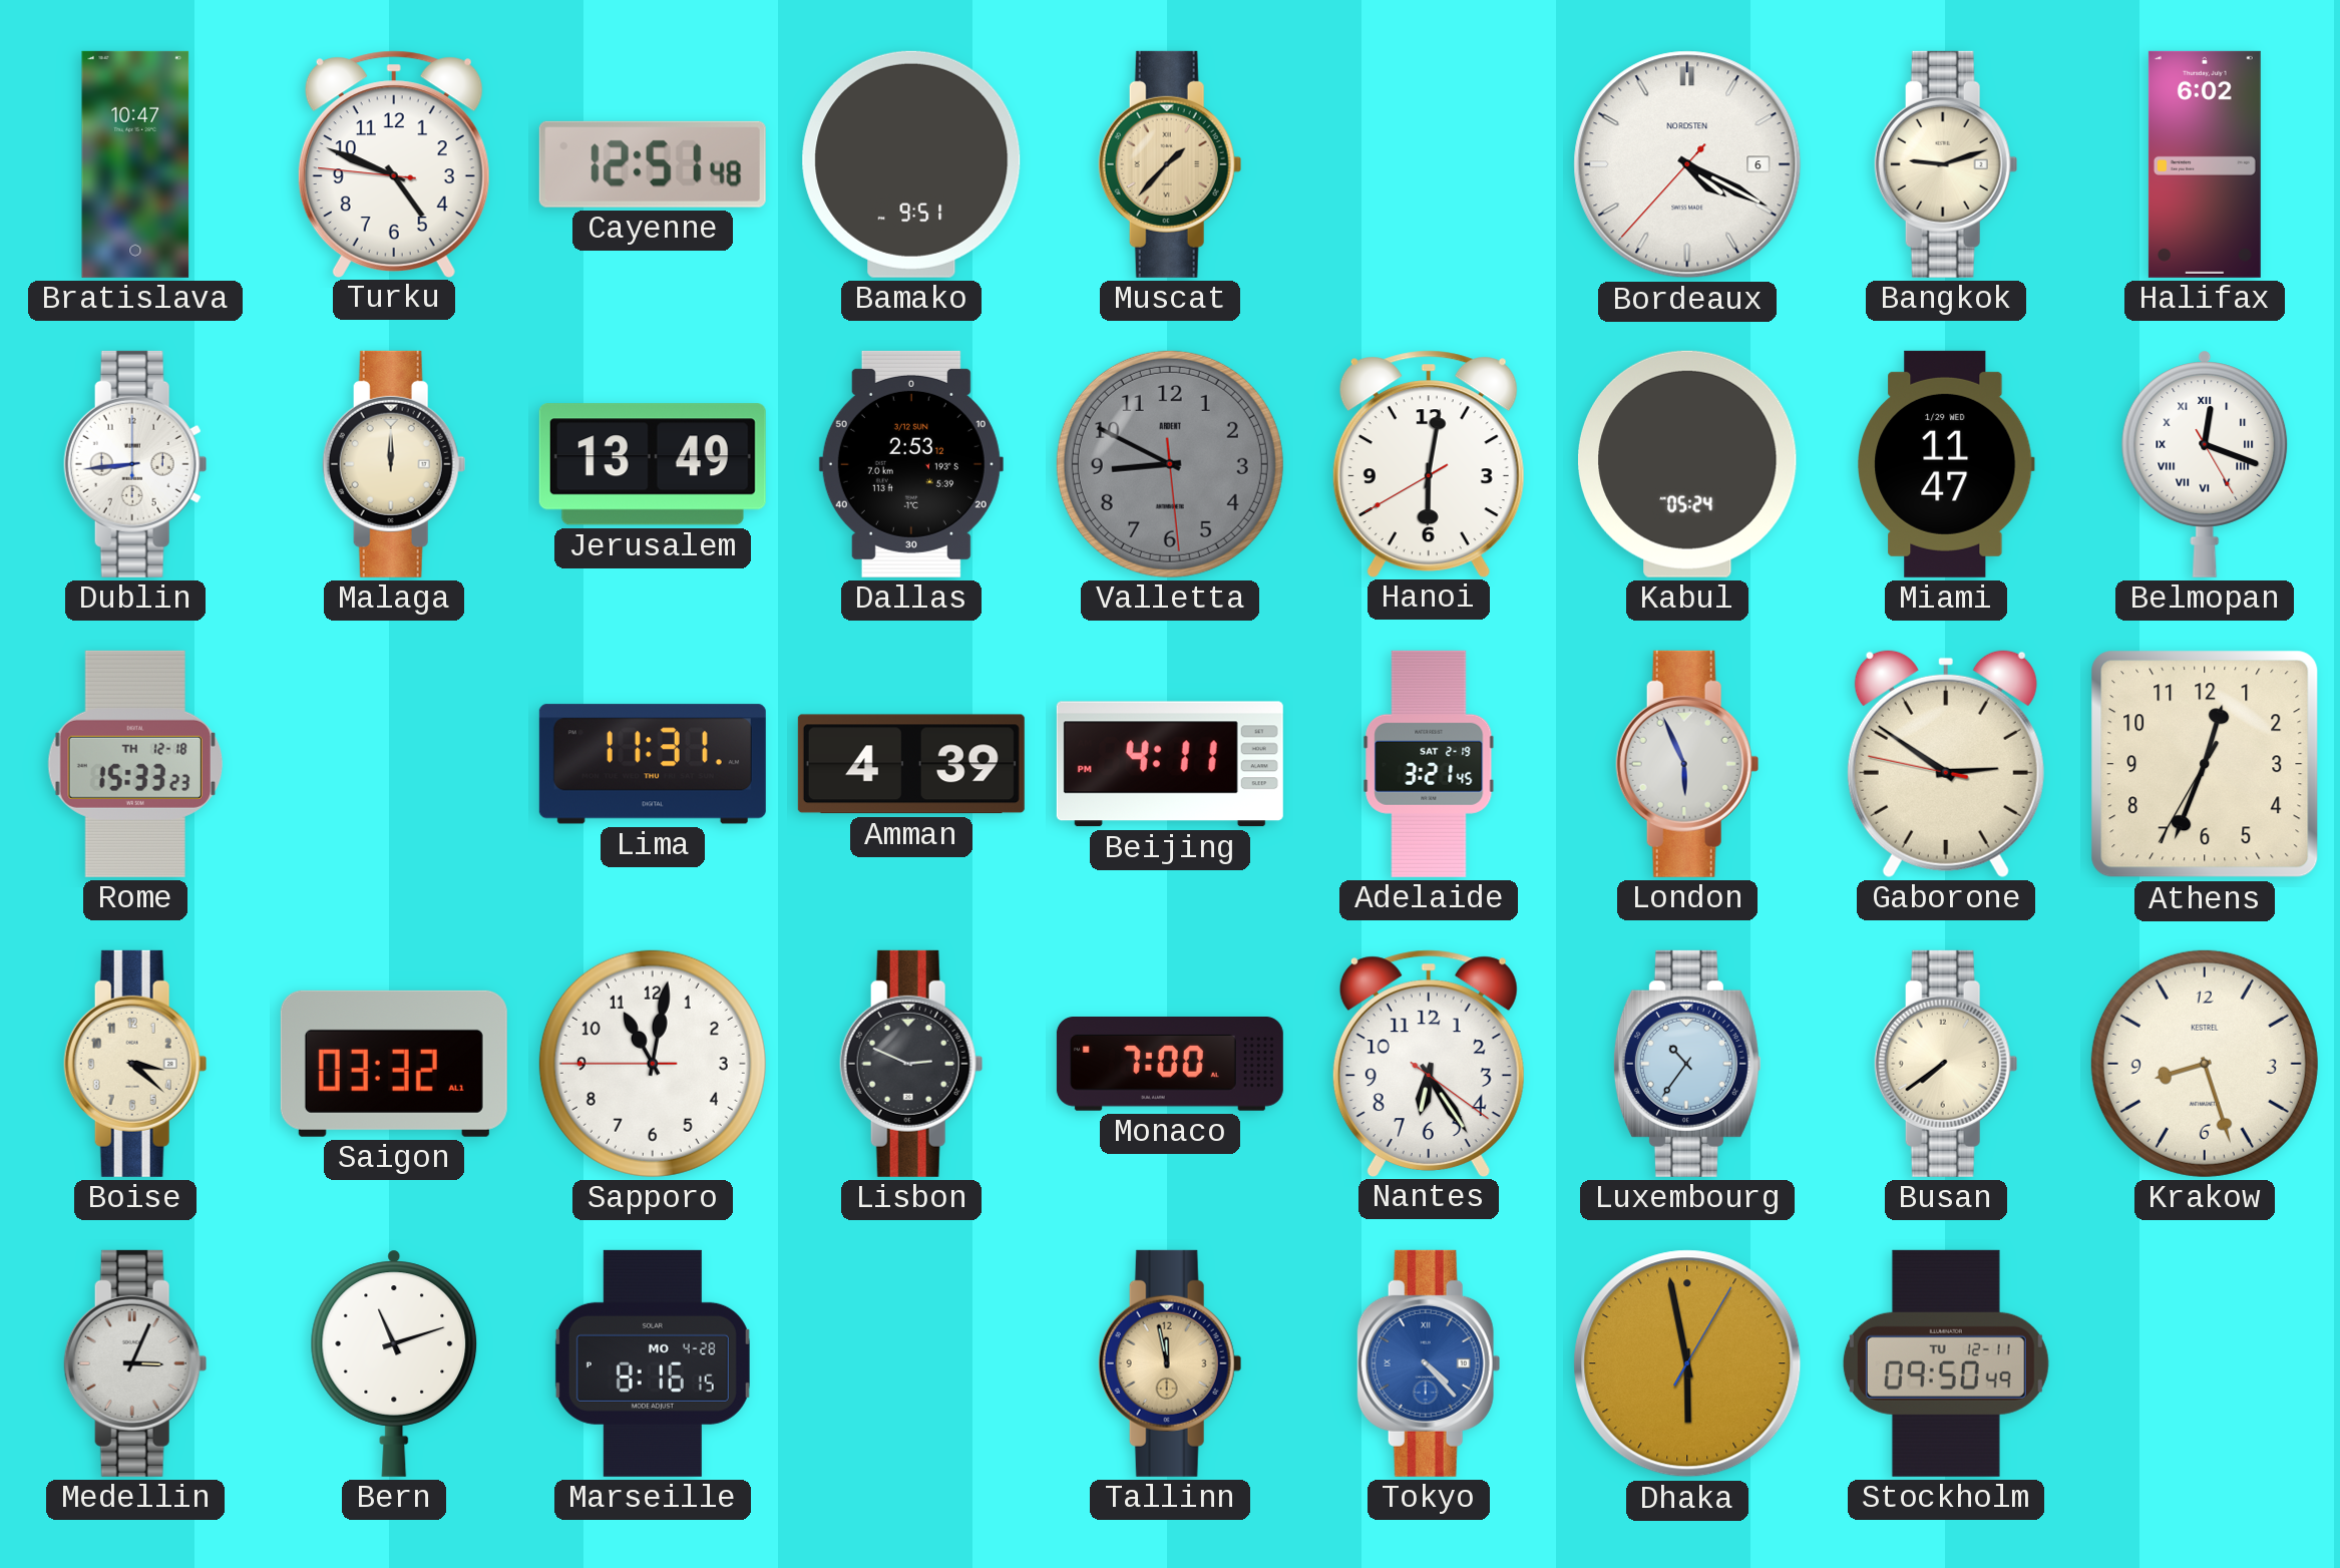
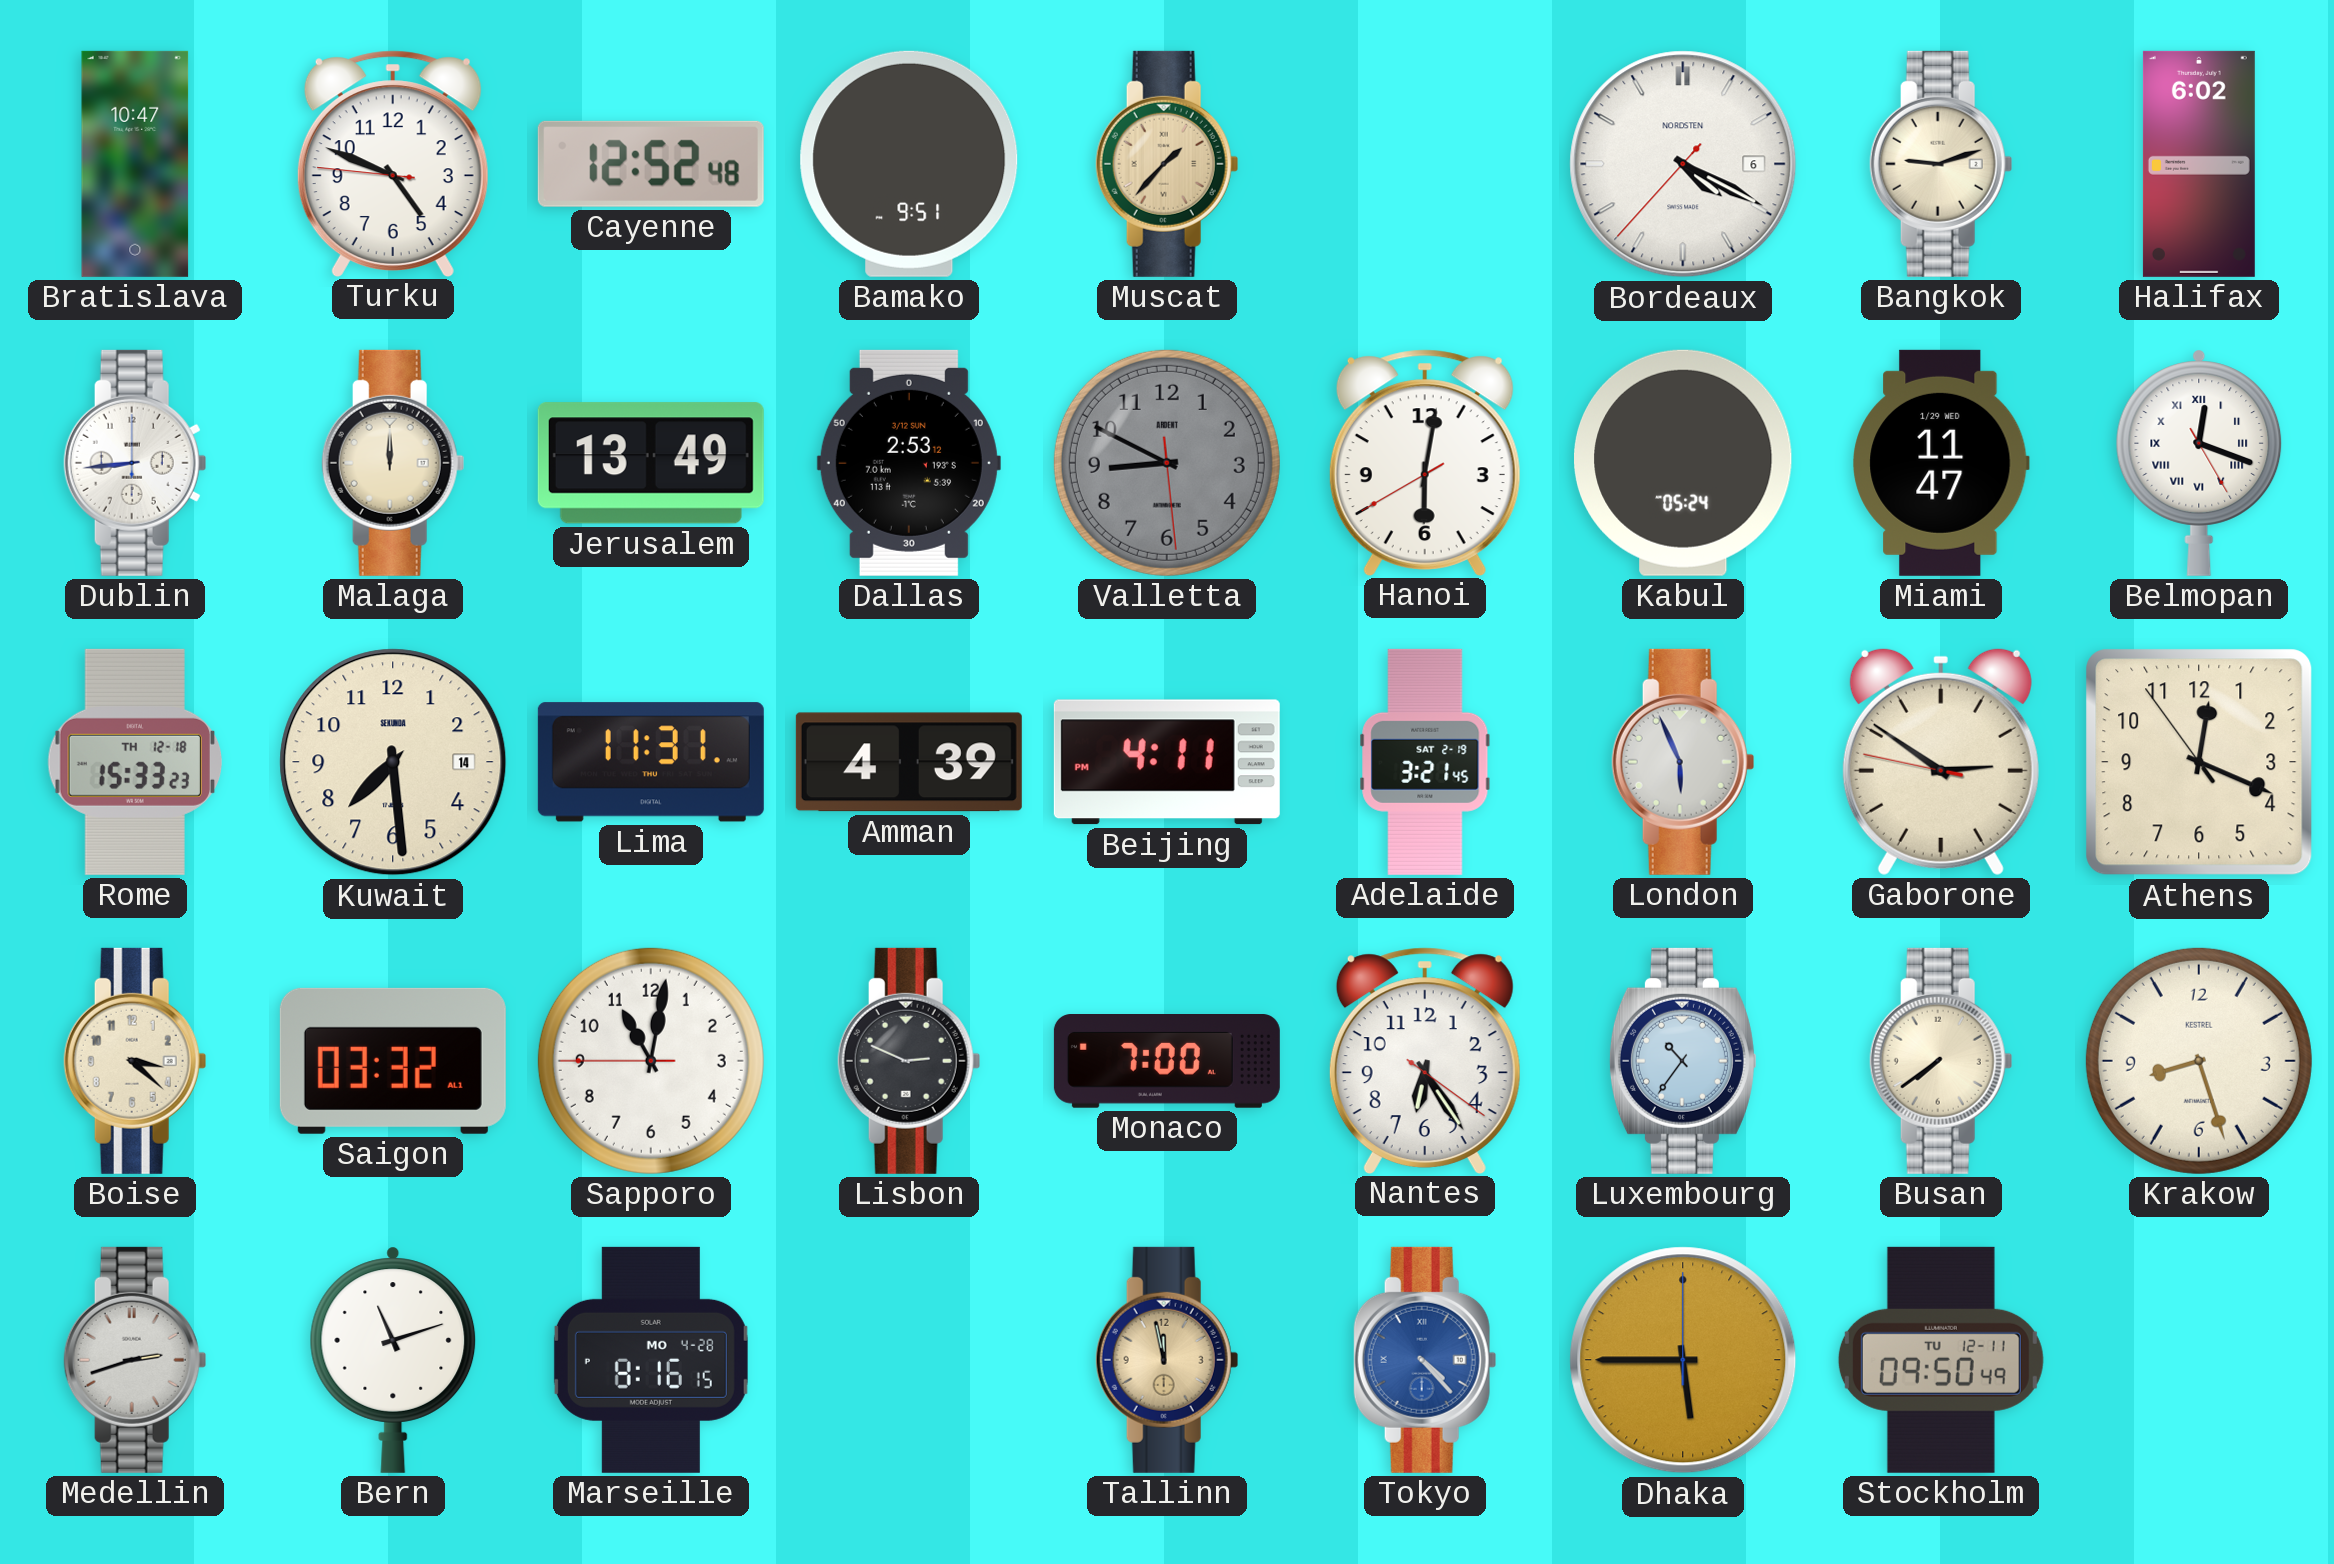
Cayenne: 12:51 -> 12:52
Kuwait: none -> 7:29
Athens: 12:33 -> 12:18
Medellin: 3:04 -> 2:42
Dhaka: 5:58 -> 5:45
